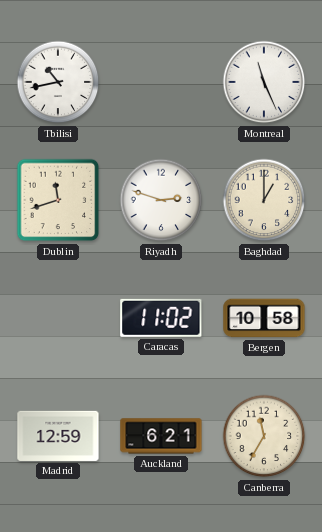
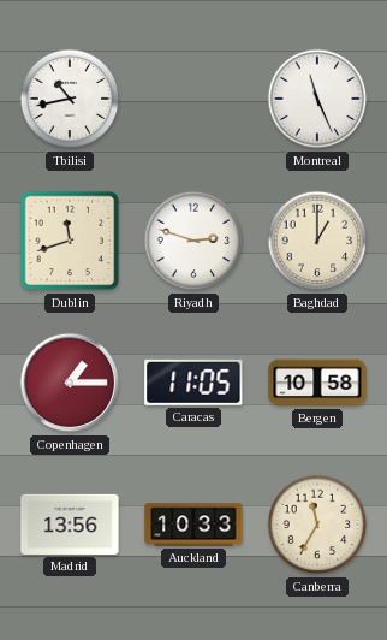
Copenhagen: none -> 1:15
Caracas: 11:02 -> 11:05
Madrid: 12:59 -> 13:56
Auckland: 6:21 -> 10:33
